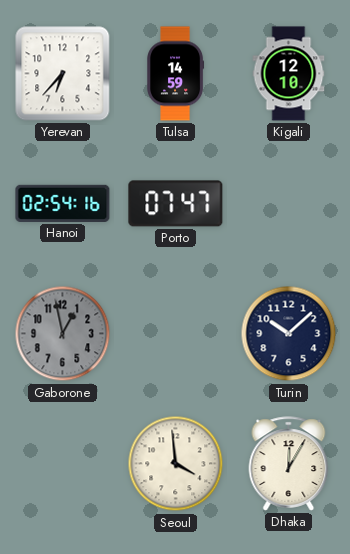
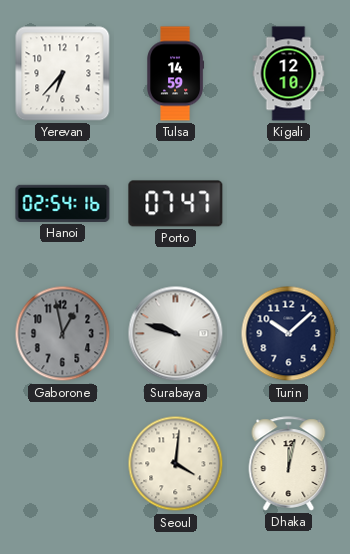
Surabaya: none -> 9:48
Seoul: 3:59 -> 4:01
Dhaka: 12:05 -> 12:02
